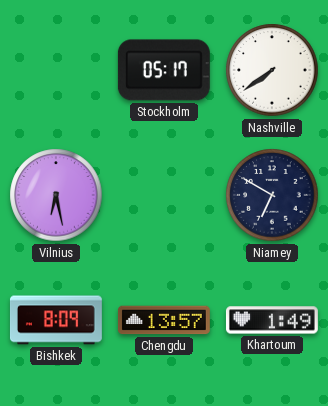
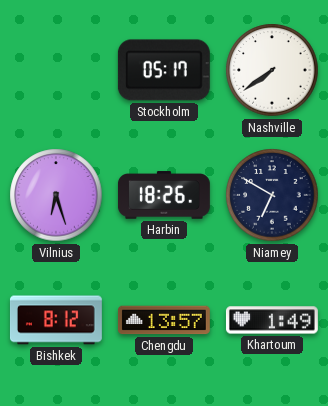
Vilnius: 6:28 -> 6:27
Harbin: none -> 18:26
Bishkek: 8:09 -> 8:12
